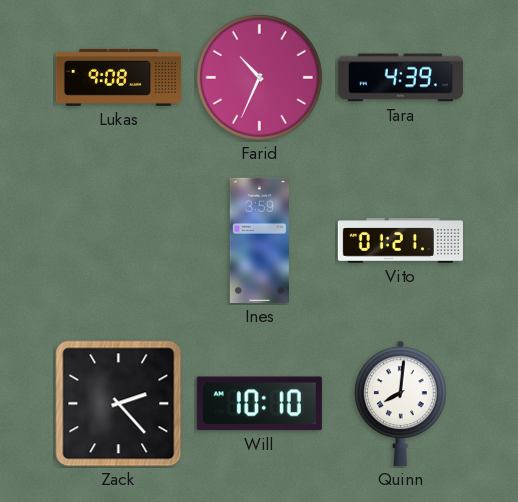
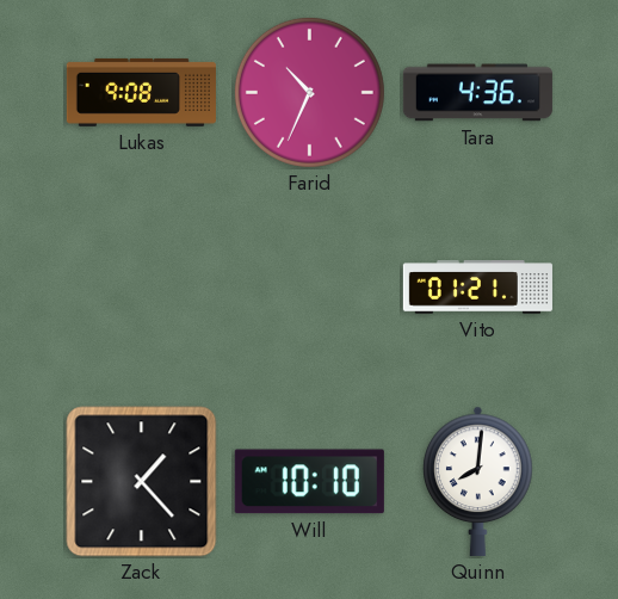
Tara: 4:39 -> 4:36
Ines: 3:59 -> none
Zack: 2:23 -> 1:23
